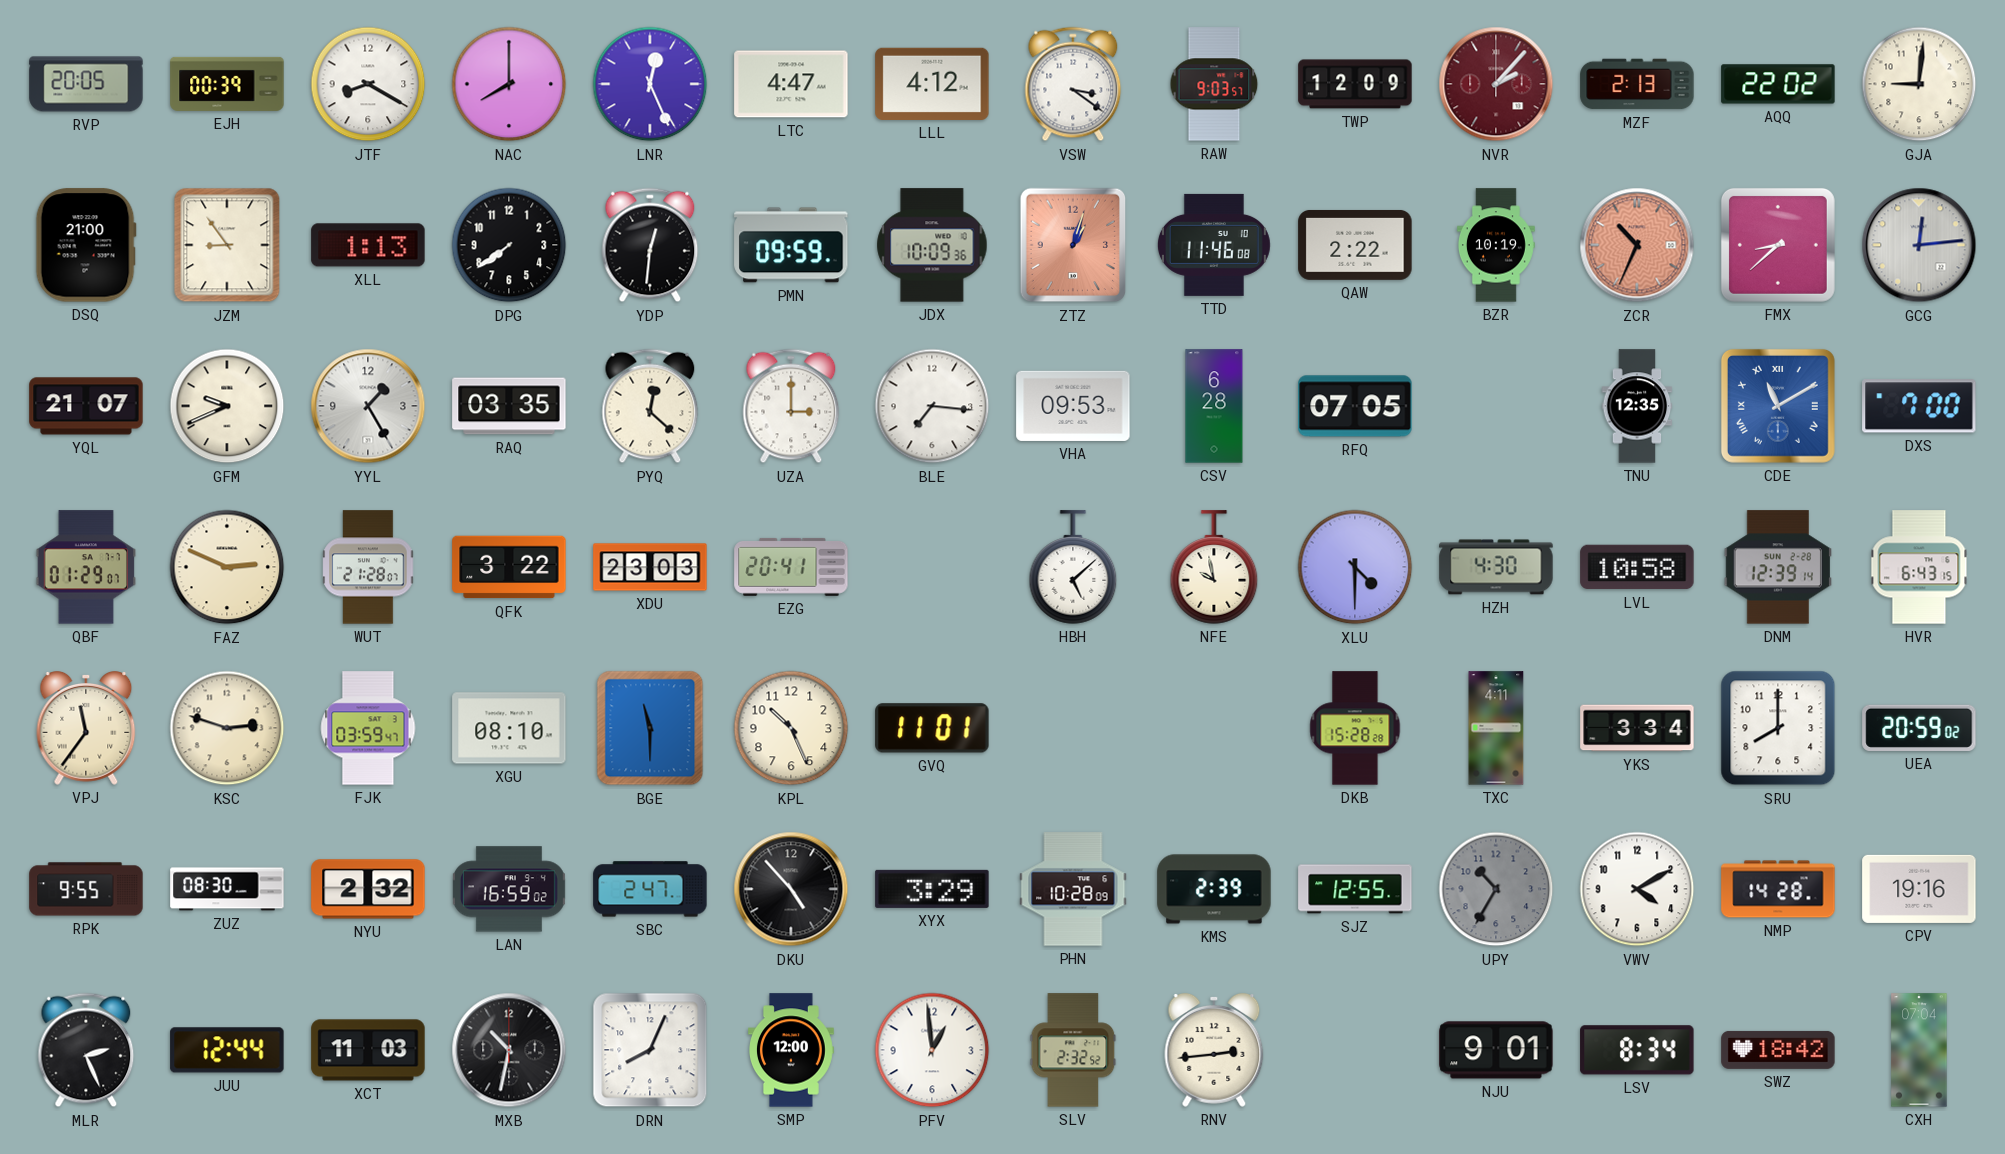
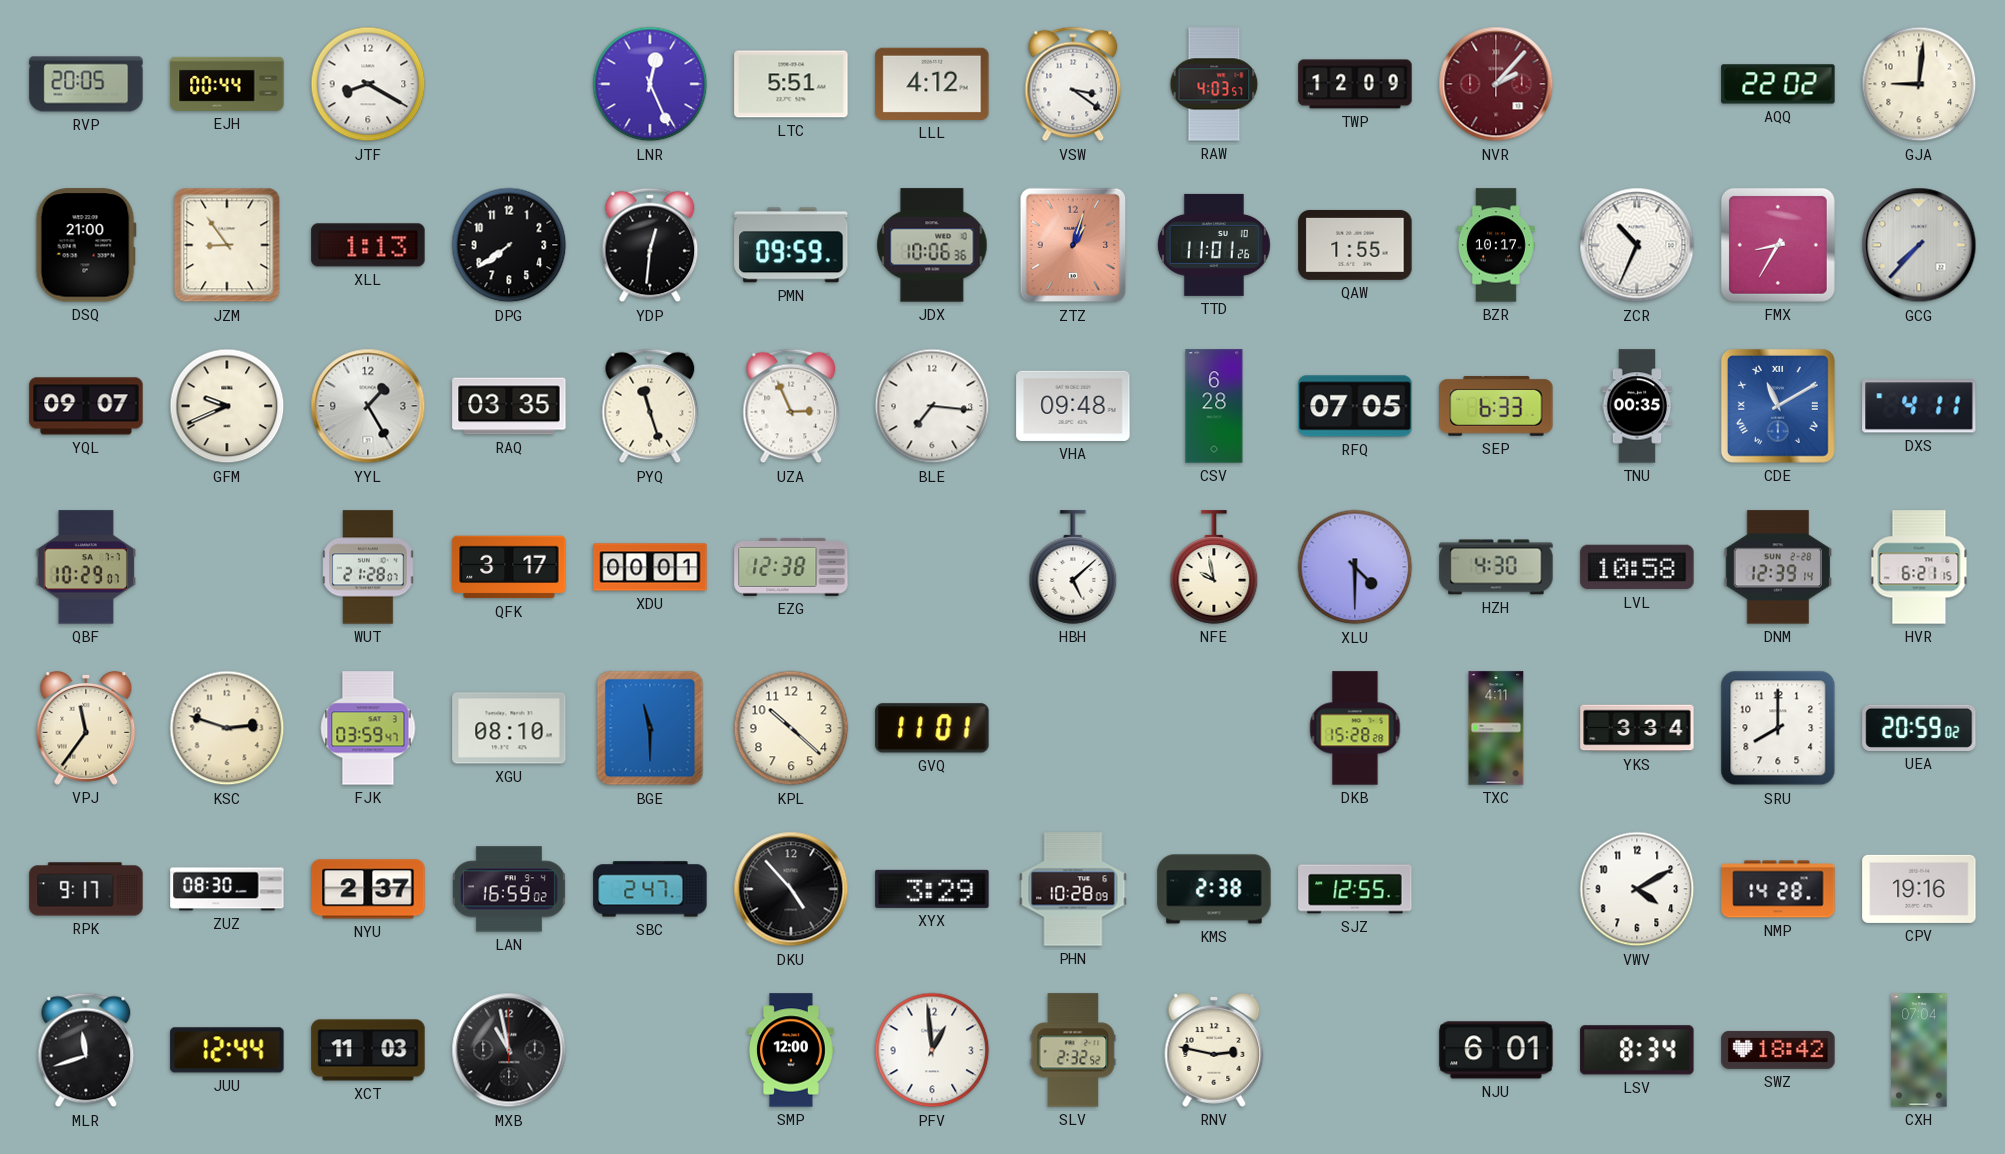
EJH: 00:39 -> 00:44
NAC: 8:00 -> none
LTC: 4:47 -> 5:51
RAW: 9:03 -> 4:03
MZF: 2:13 -> none
JDX: 10:09 -> 10:06
TTD: 11:46 -> 11:01
QAW: 2:22 -> 1:55
BZR: 10:19 -> 10:17
ZCR dial: salmon -> white
FMX: 8:38 -> 8:35
GCG: 12:14 -> 7:37
YQL: 21:07 -> 09:07
PYQ: 12:22 -> 11:27
UZA: 3:00 -> 2:56
VHA: 09:53 -> 09:48
SEP: none -> 6:33
TNU: 12:35 -> 00:35
DXS: 7:00 -> 4:11
QBF: 01:29 -> 10:29
FAZ: 2:49 -> none
QFK: 3:22 -> 3:17
XDU: 23:03 -> 00:01
EZG: 20:41 -> 12:38
HVR: 6:43 -> 6:21
KPL: 10:26 -> 10:22
RPK: 9:55 -> 9:17
NYU: 2:32 -> 2:37
KMS: 2:39 -> 2:38
UPY: 10:35 -> none
MLR: 2:26 -> 11:42
MXB: 10:32 -> 10:58
DRN: 8:04 -> none
RNV: 2:44 -> 2:47
NJU: 9:01 -> 6:01
